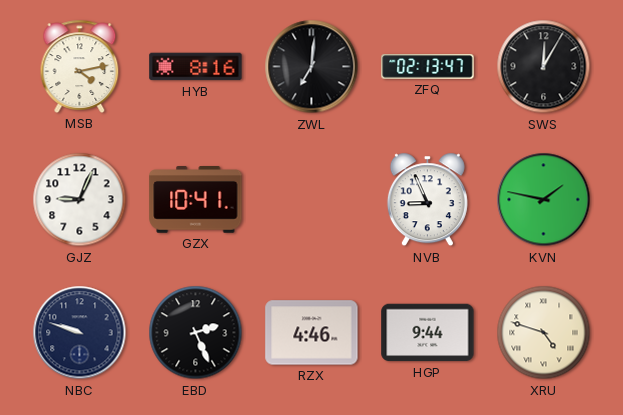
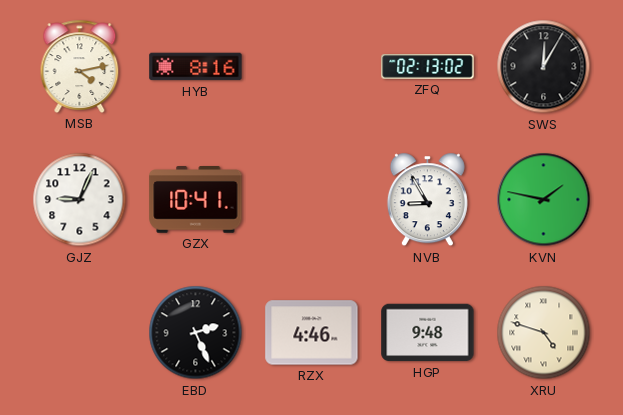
ZWL: 7:01 -> none
ZFQ: 02:13:47 -> 02:13:02
NVB: 8:56 -> 8:55
NBC: 9:48 -> none
HGP: 9:44 -> 9:48
